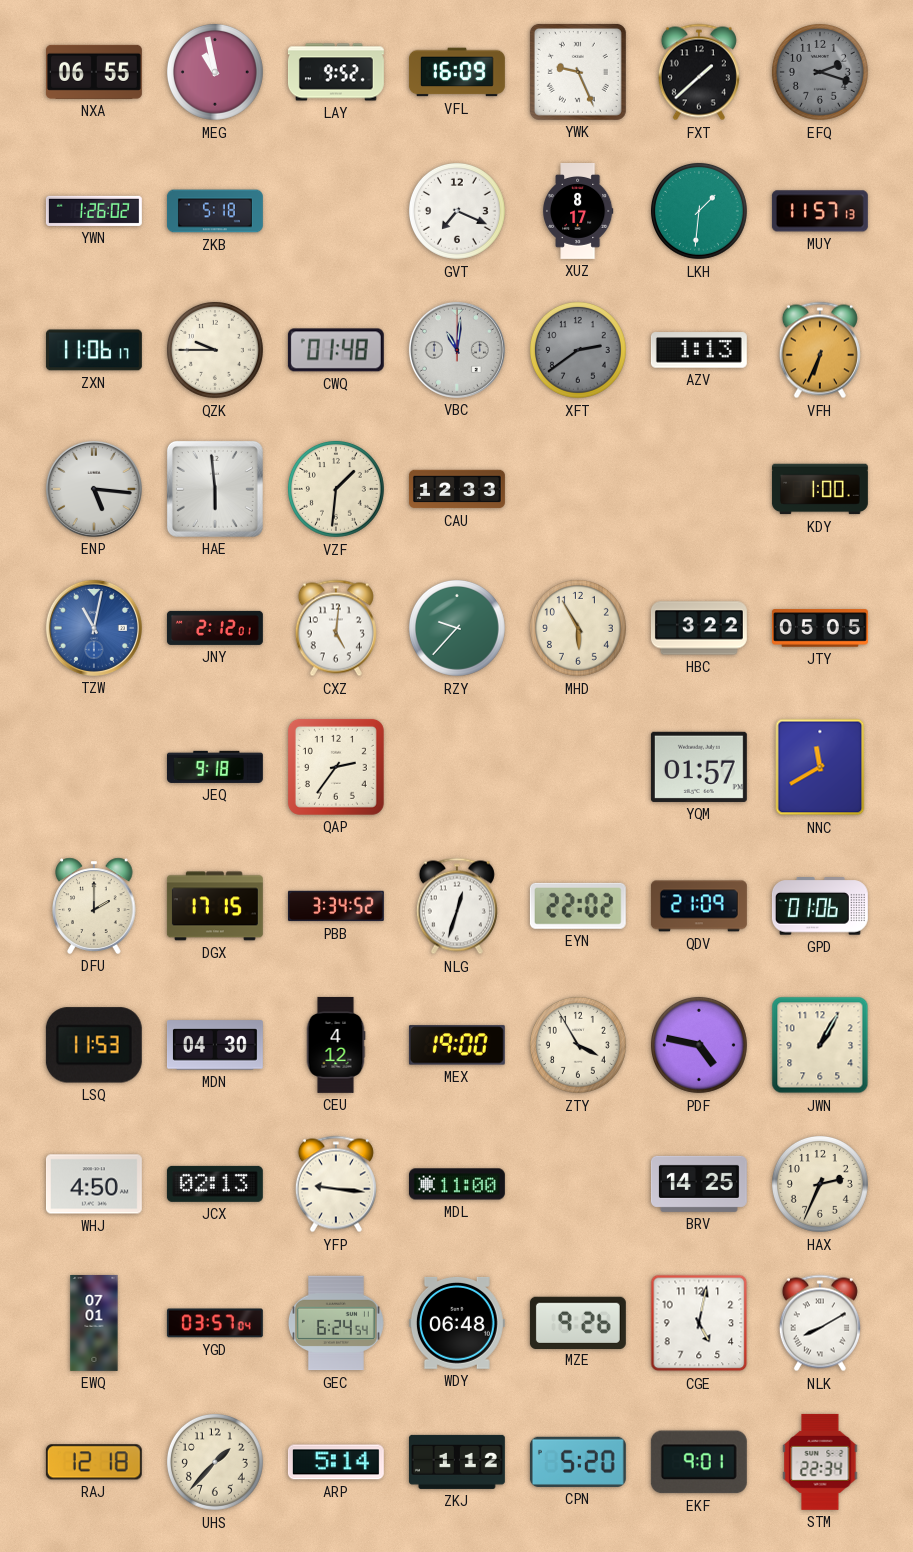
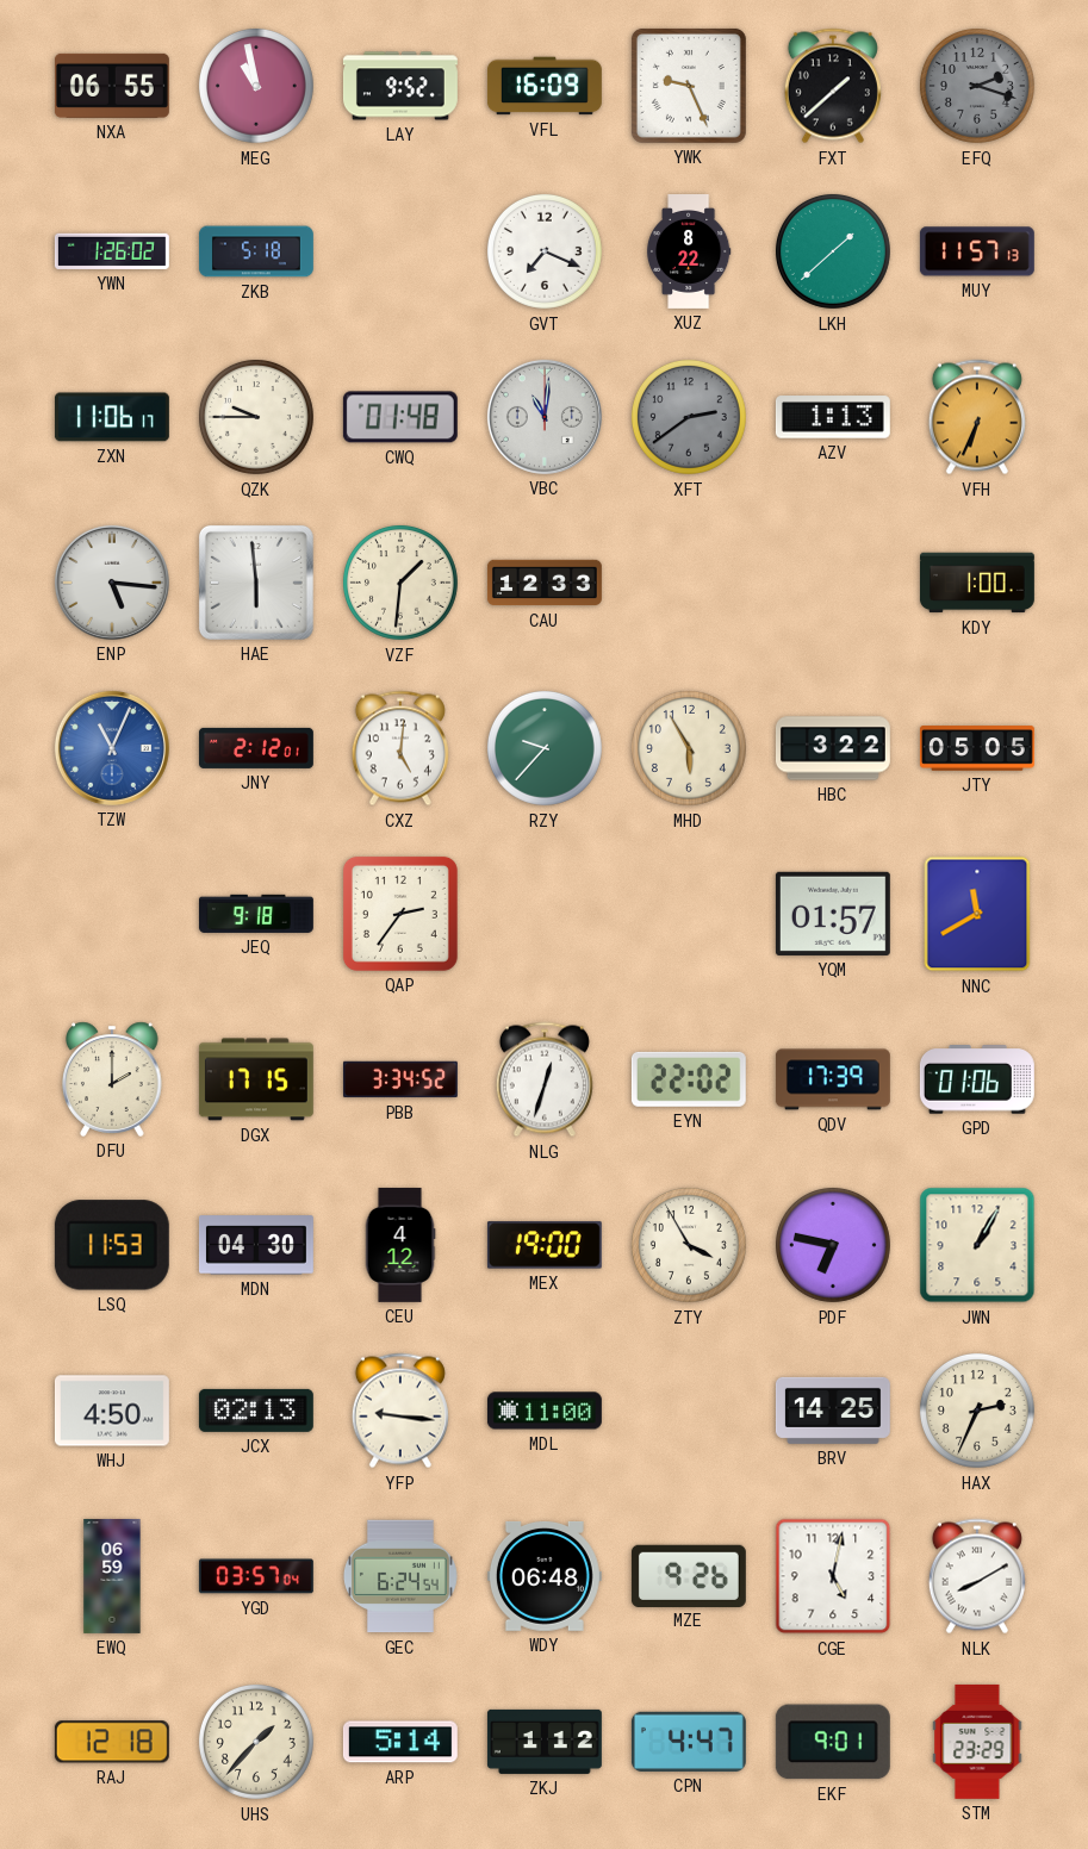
XUZ: 8:17 -> 8:22
LKH: 1:31 -> 1:38
TZW: 11:02 -> 11:04
QDV: 21:09 -> 17:39
PDF: 4:47 -> 6:47
EWQ: 07:01 -> 06:59
CPN: 5:20 -> 4:47
STM: 22:34 -> 23:29
